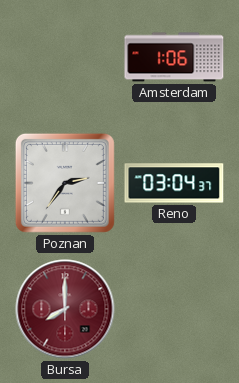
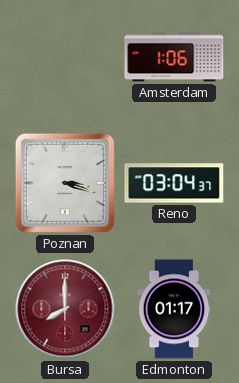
Poznan: 2:36 -> 3:18
Edmonton: none -> 01:17
